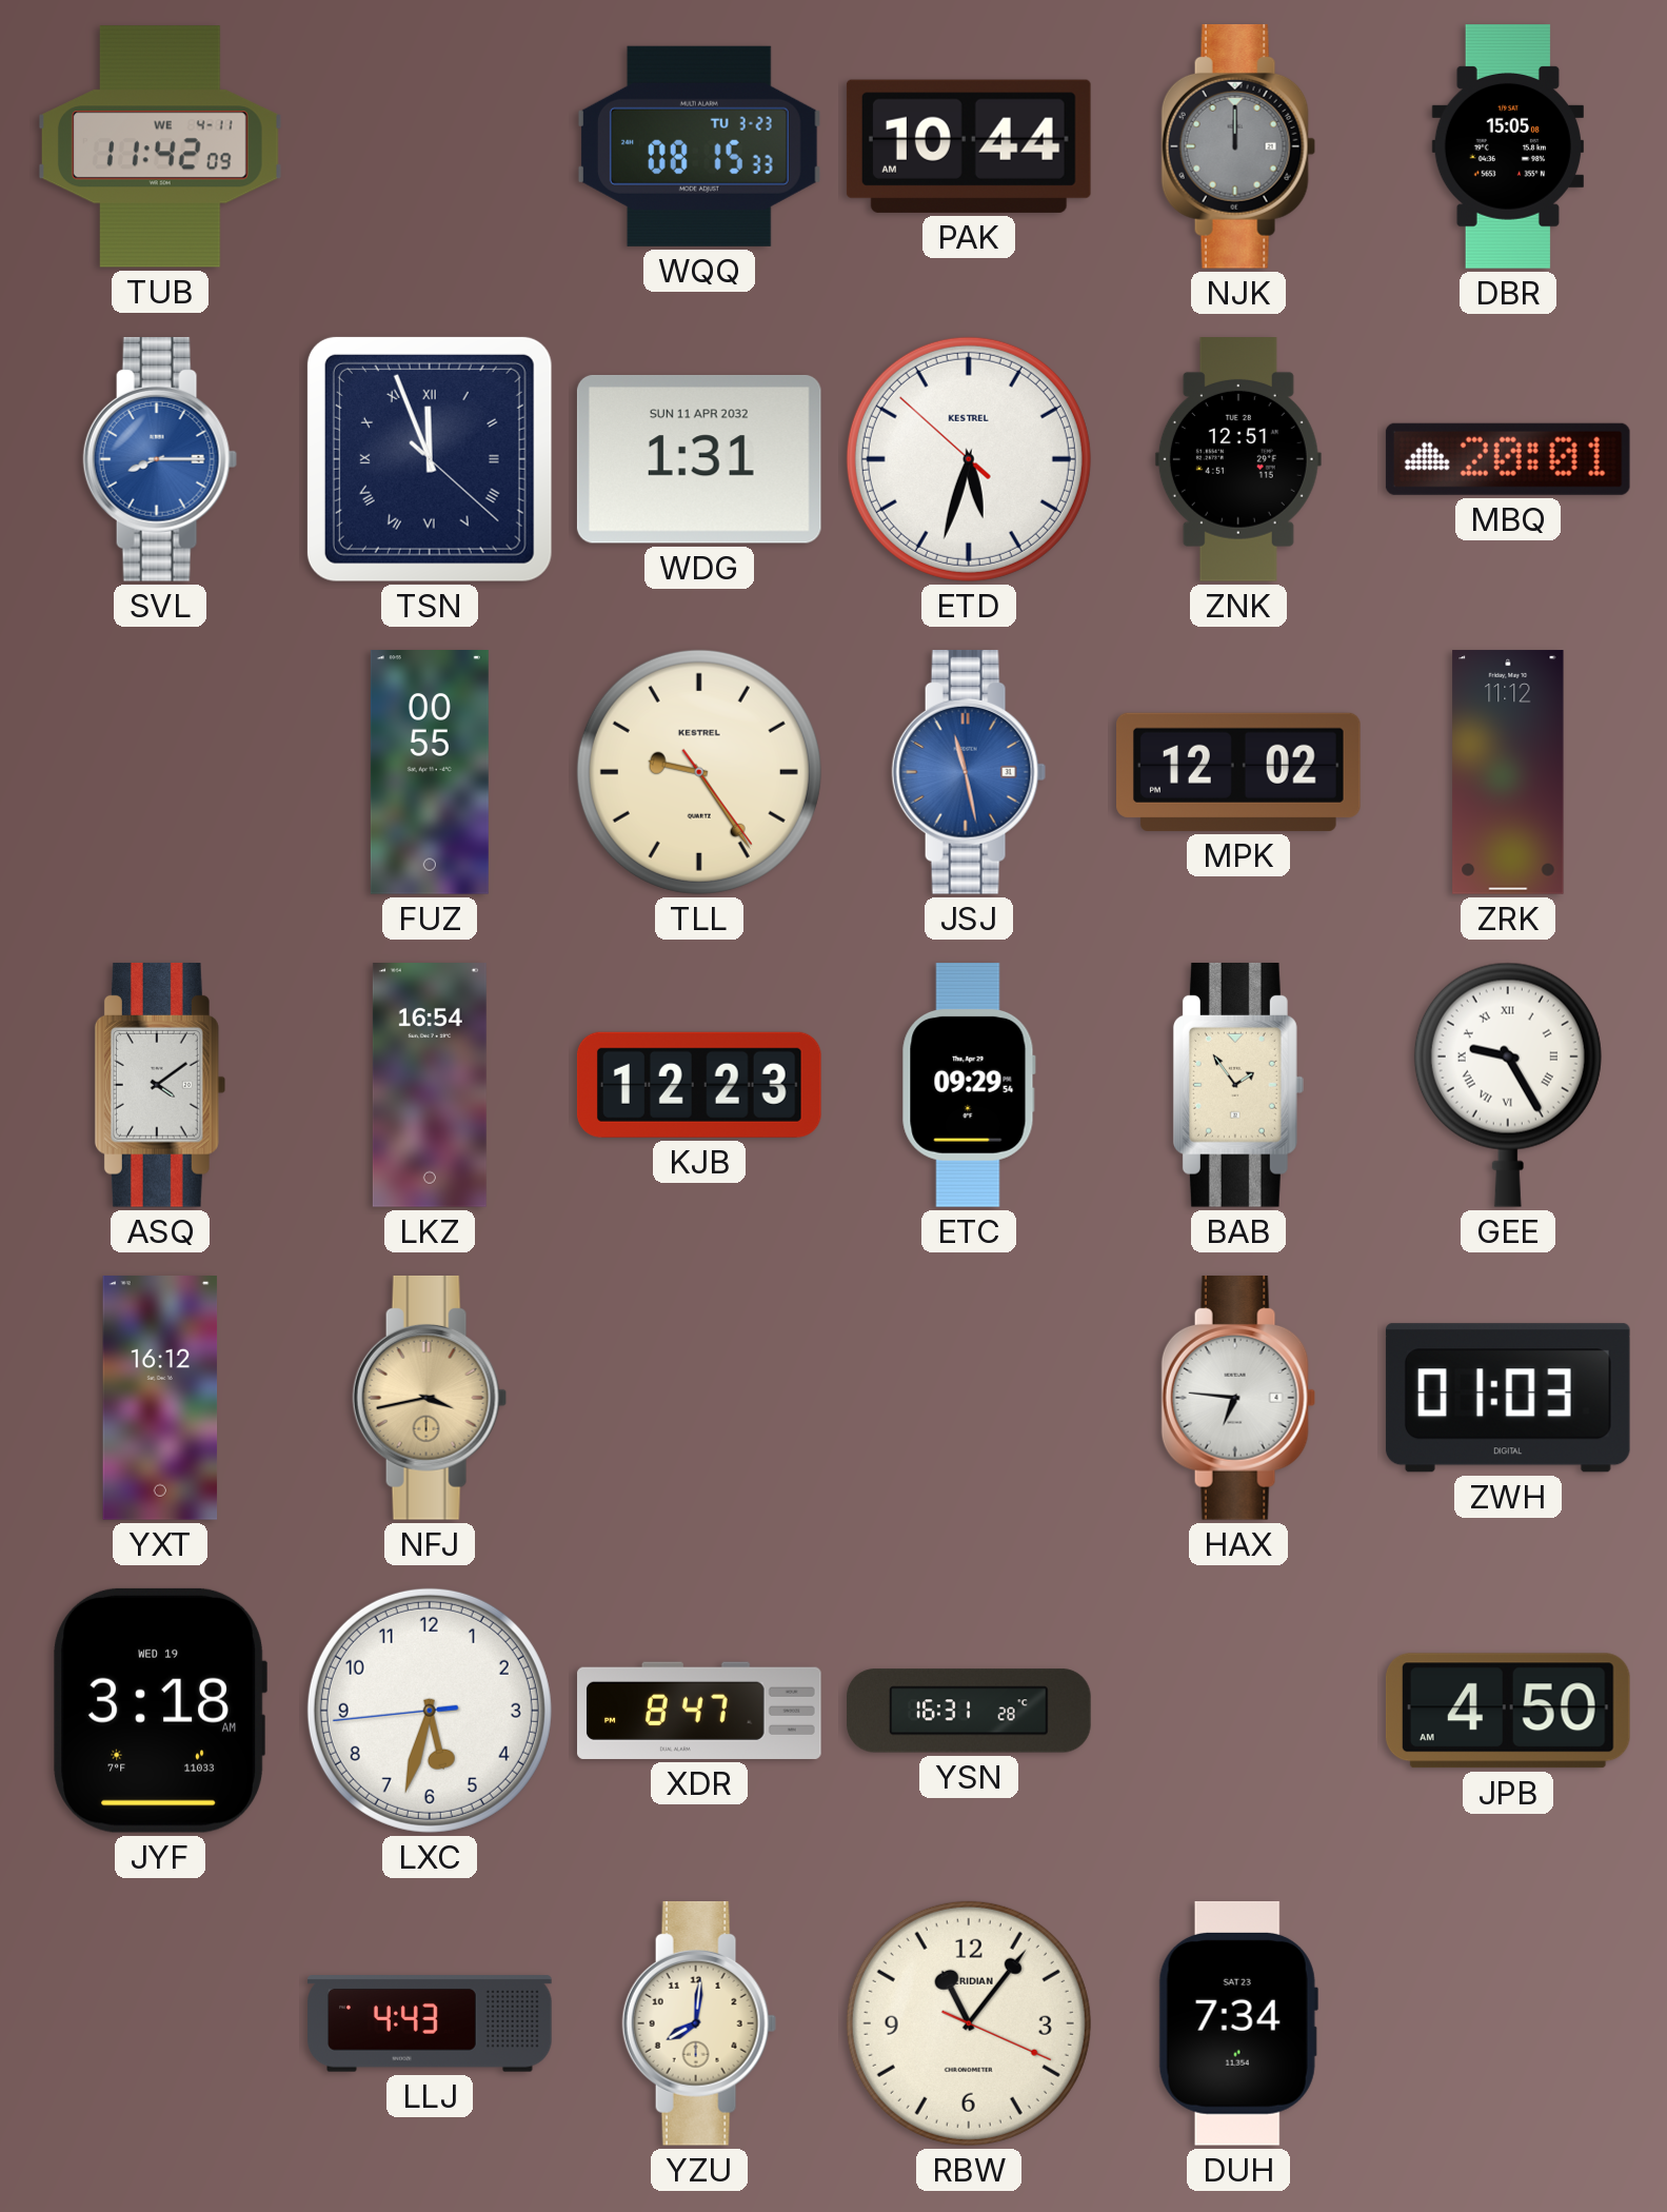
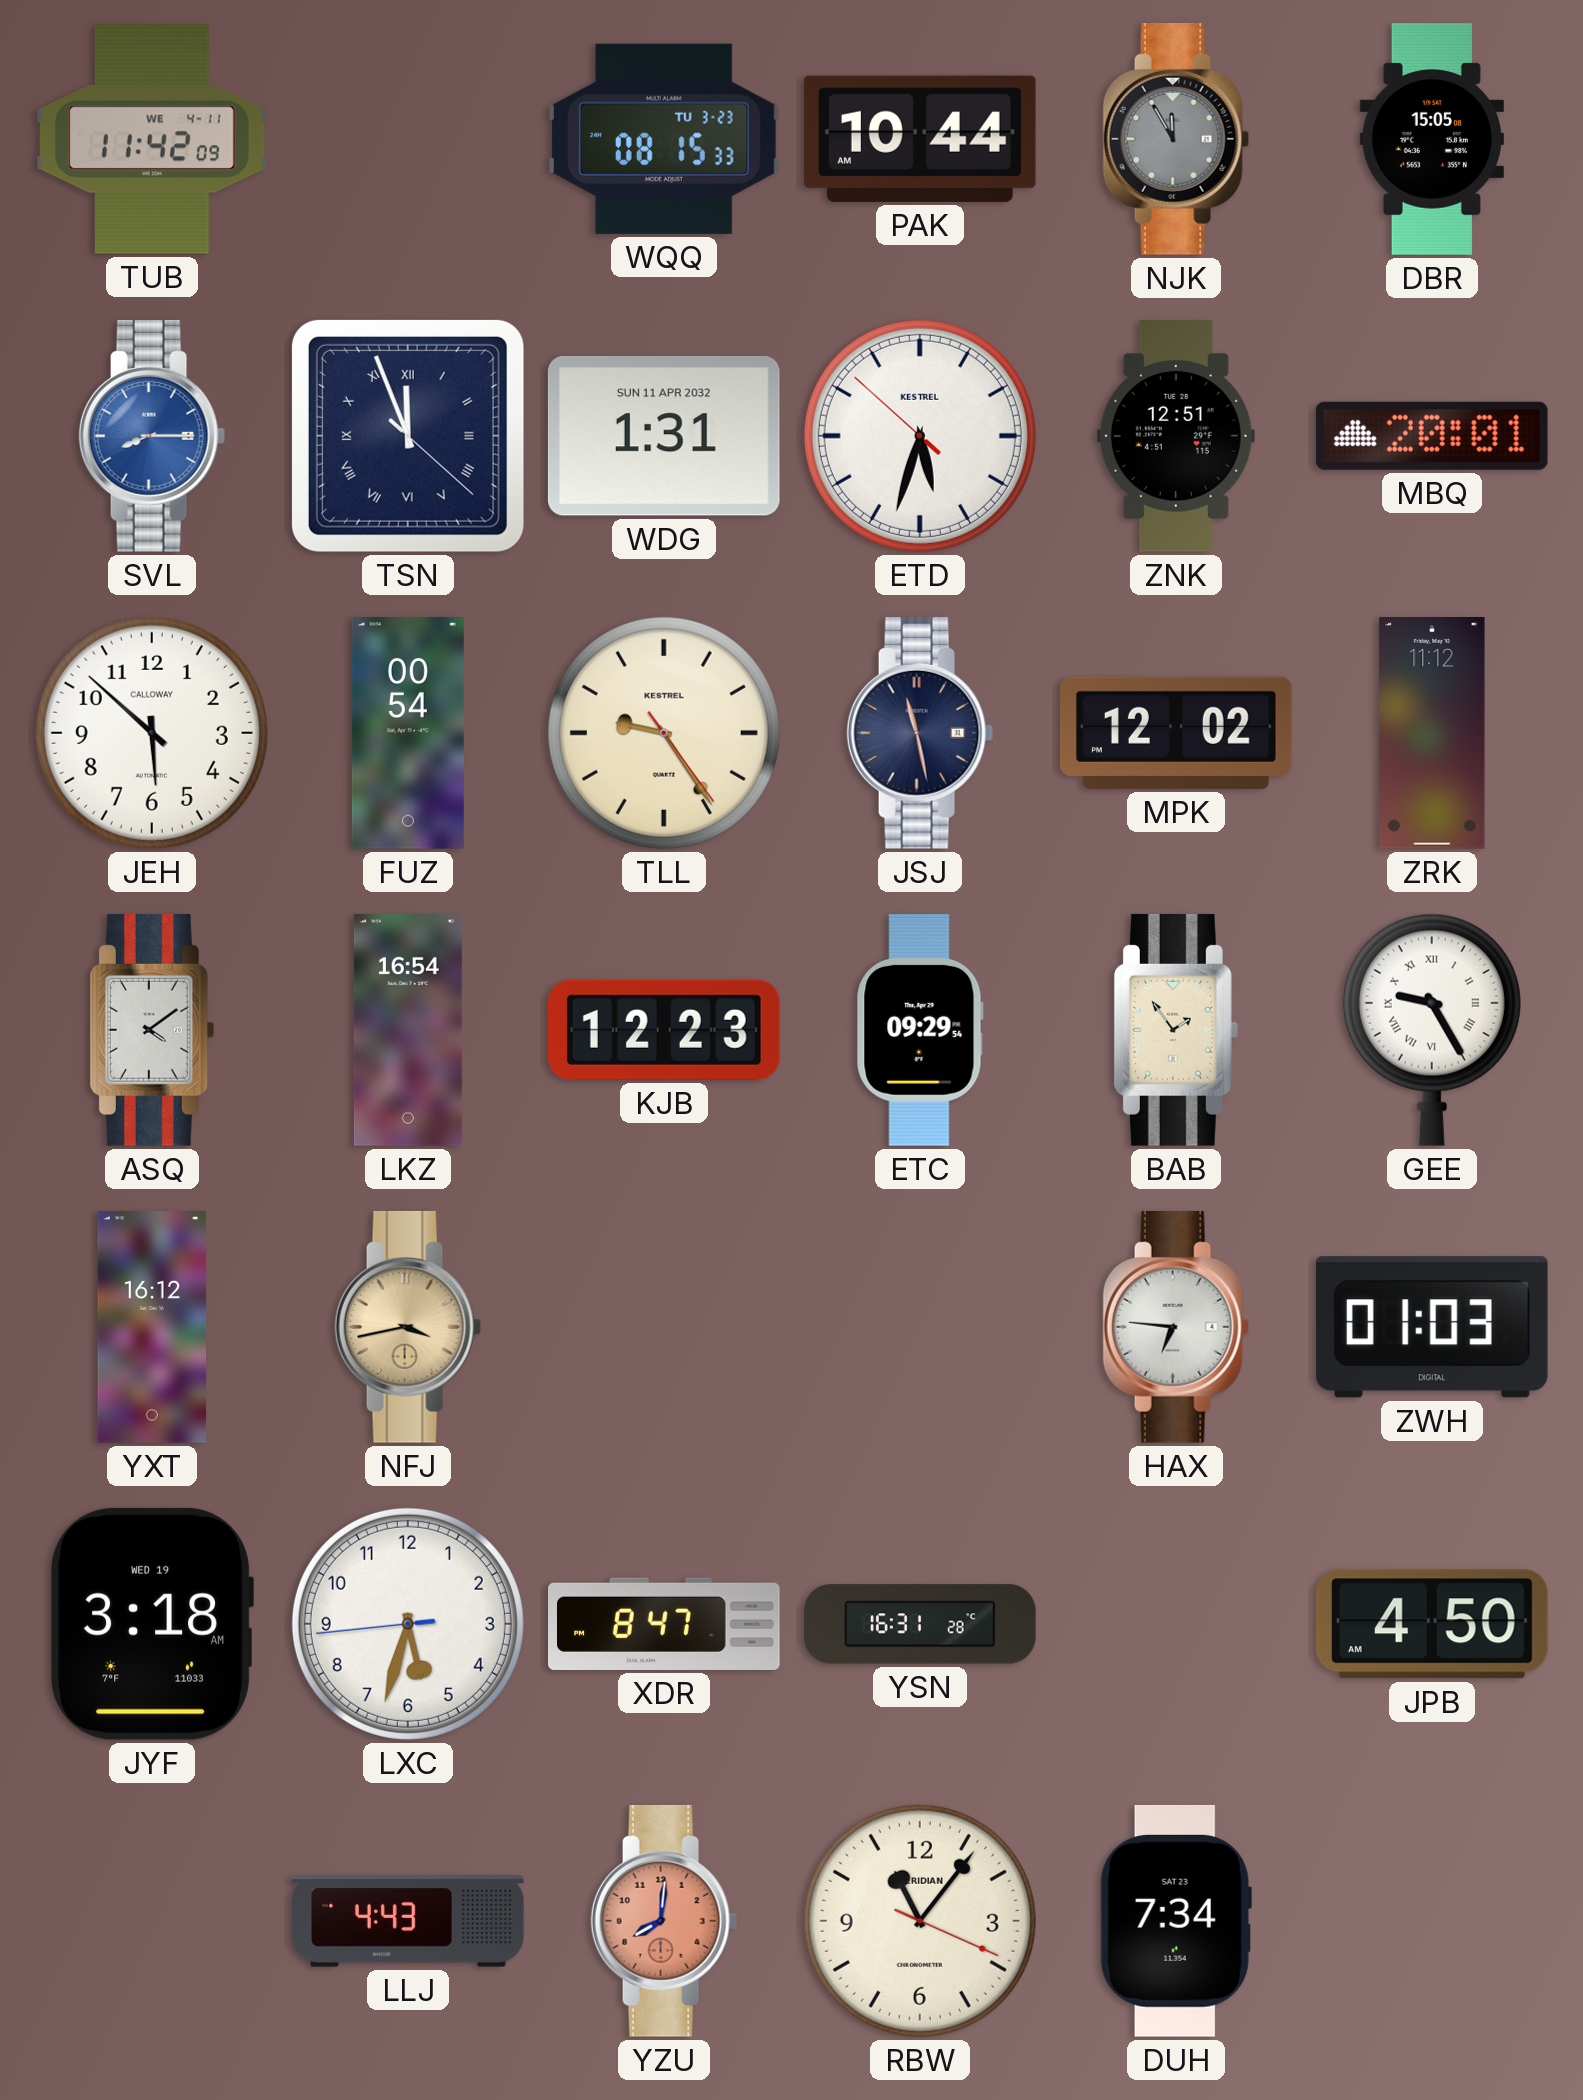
NJK: 12:00 -> 11:55
JEH: none -> 5:52
FUZ: 00:55 -> 00:54
JSJ dial: blue -> navy
YZU dial: cream -> salmon
